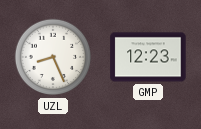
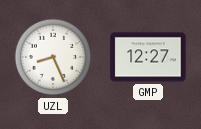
GMP: 12:23 -> 12:27
